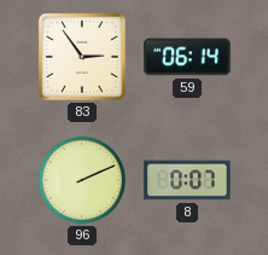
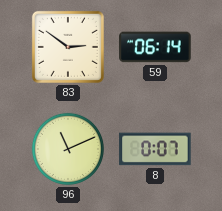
83: 2:54 -> 2:51
96: 2:11 -> 11:11
